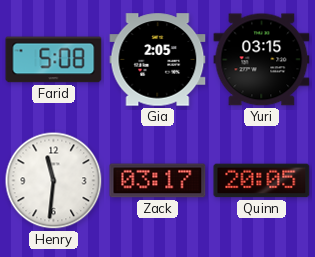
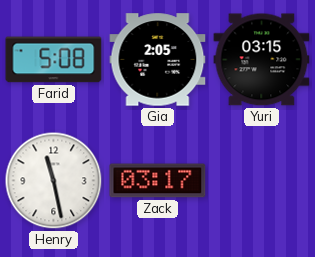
Henry: 11:31 -> 11:28
Quinn: 20:05 -> none
